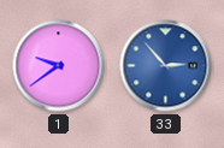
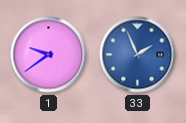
33: 2:53 -> 1:56
